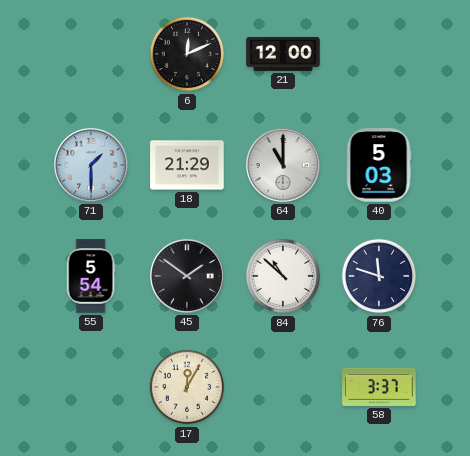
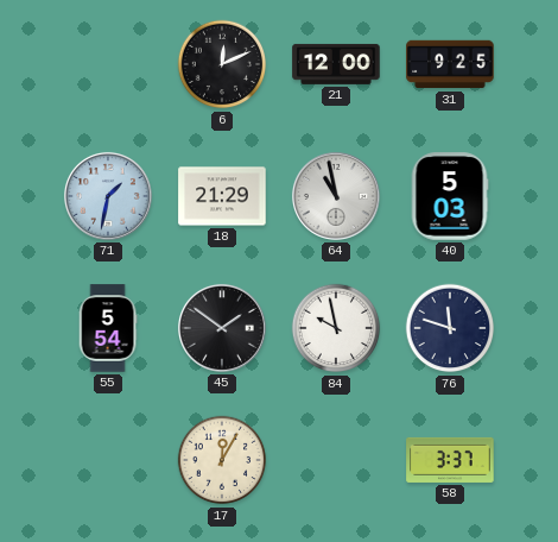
31: none -> 9:25
71: 1:30 -> 1:32
64: 11:00 -> 10:58
84: 10:52 -> 9:58
